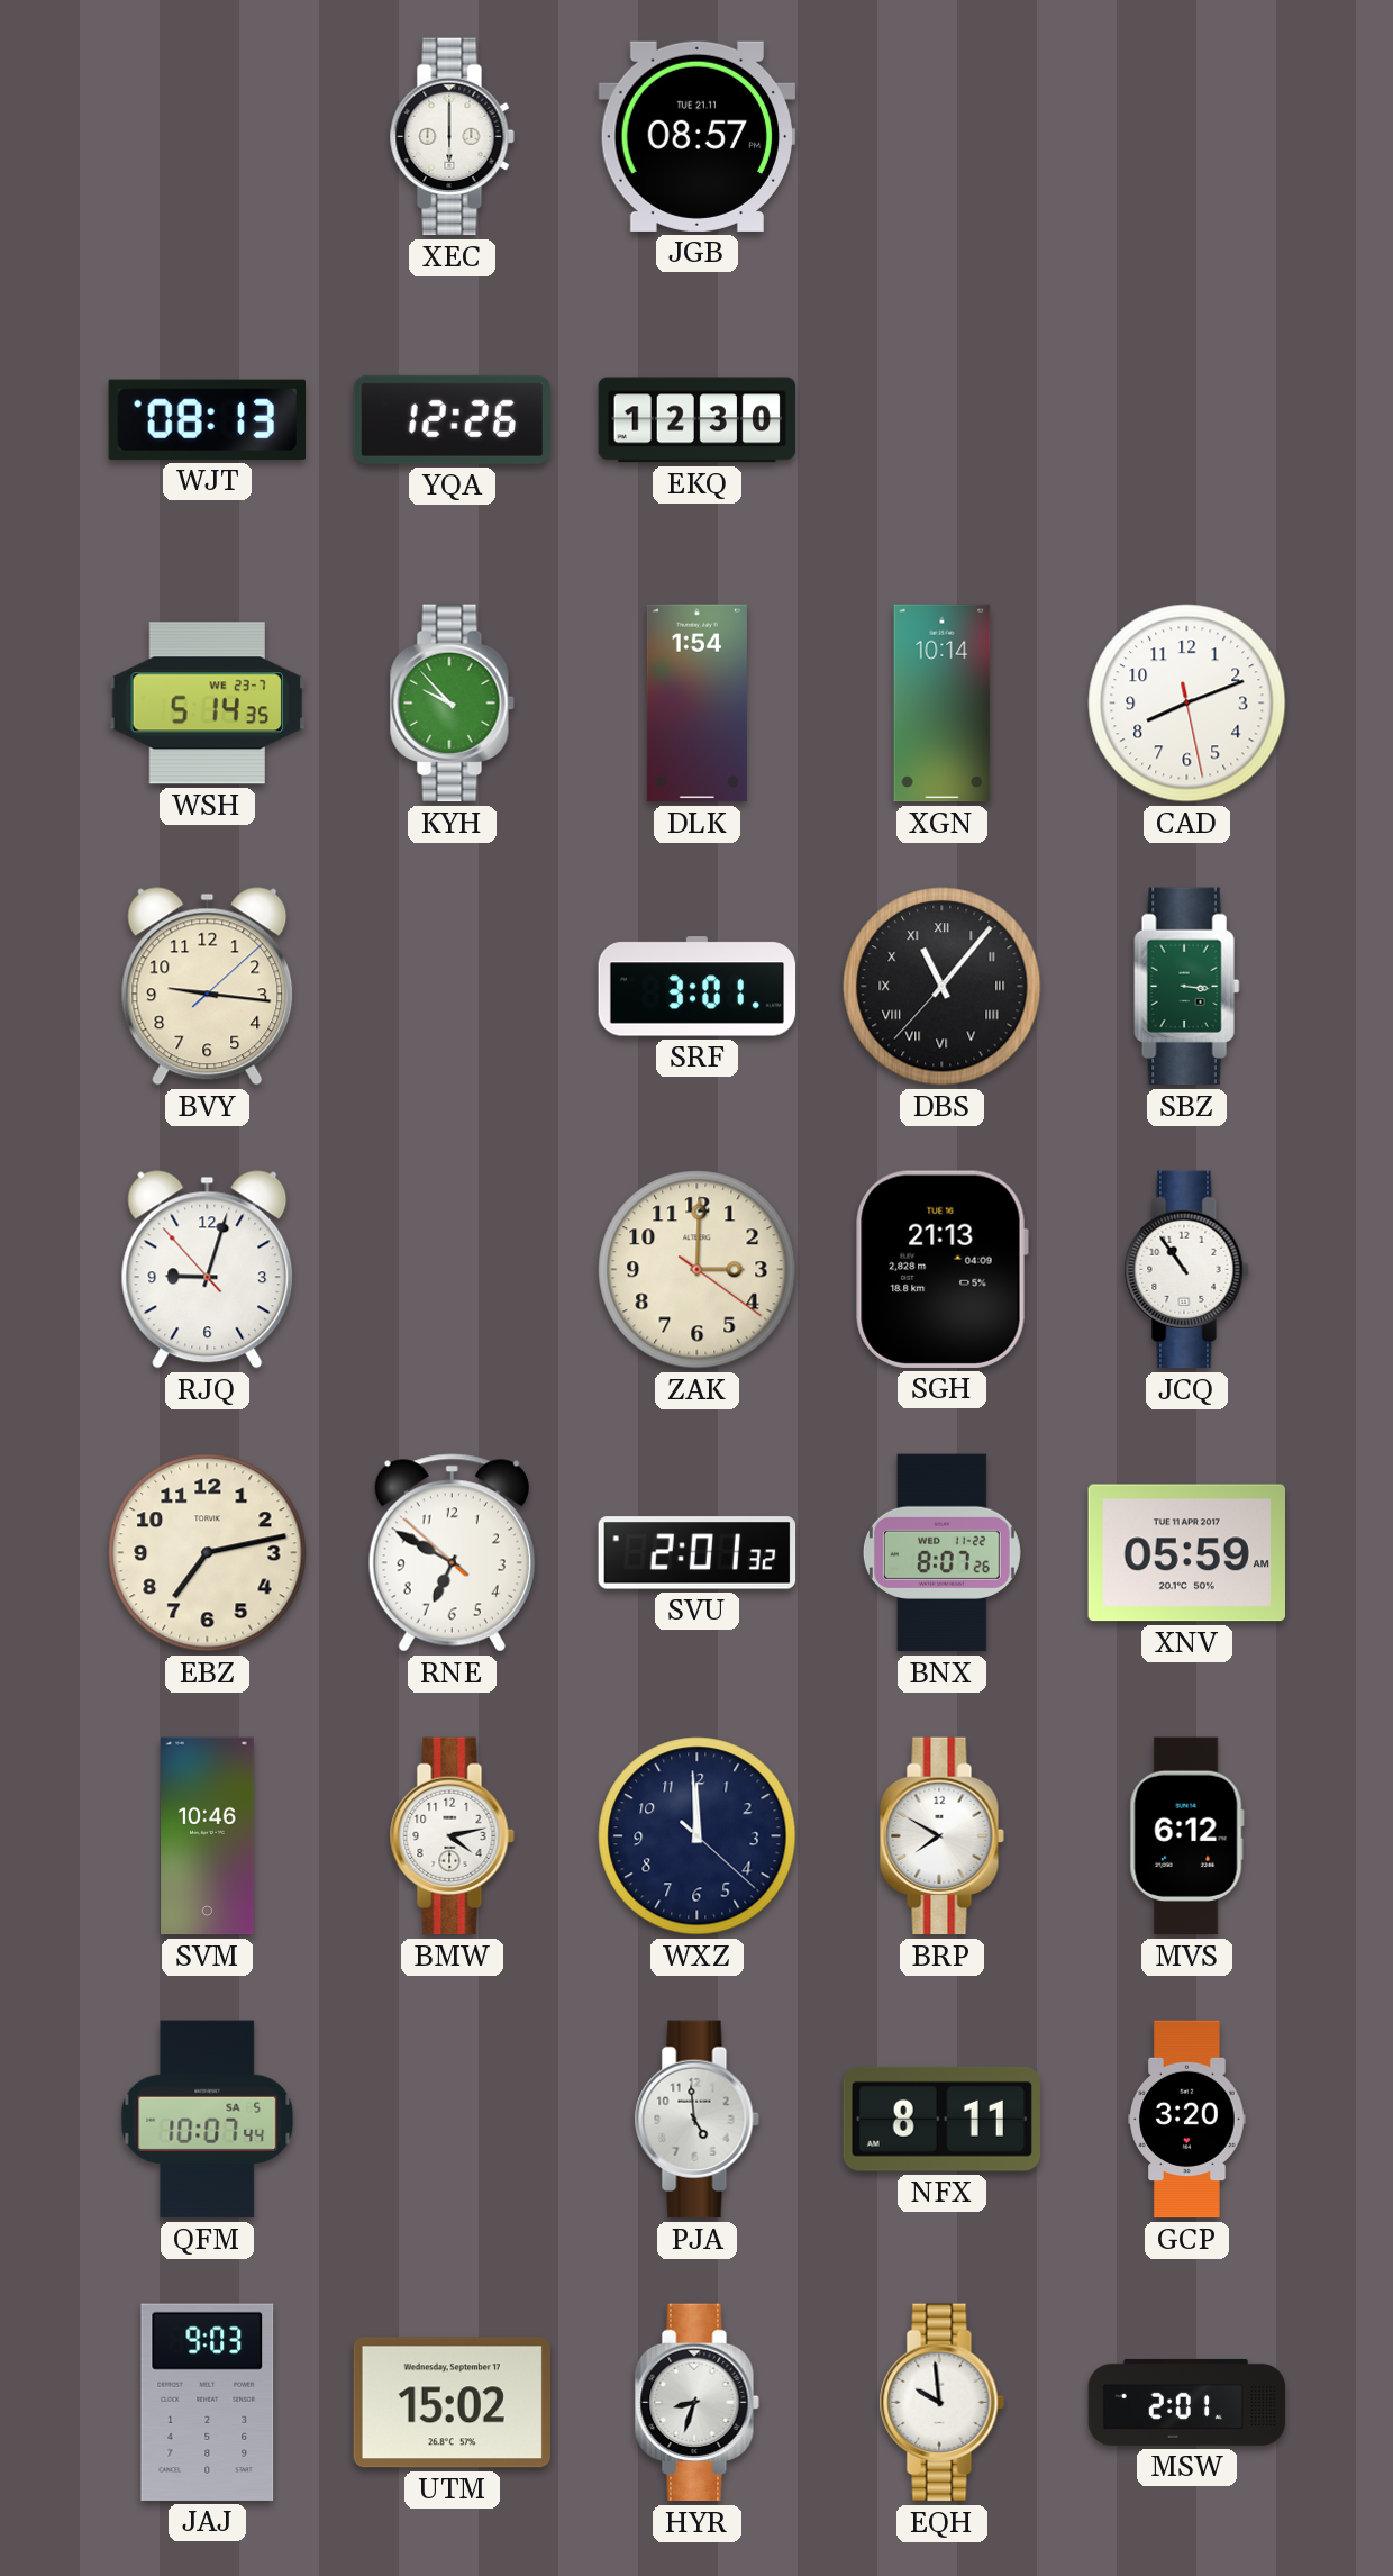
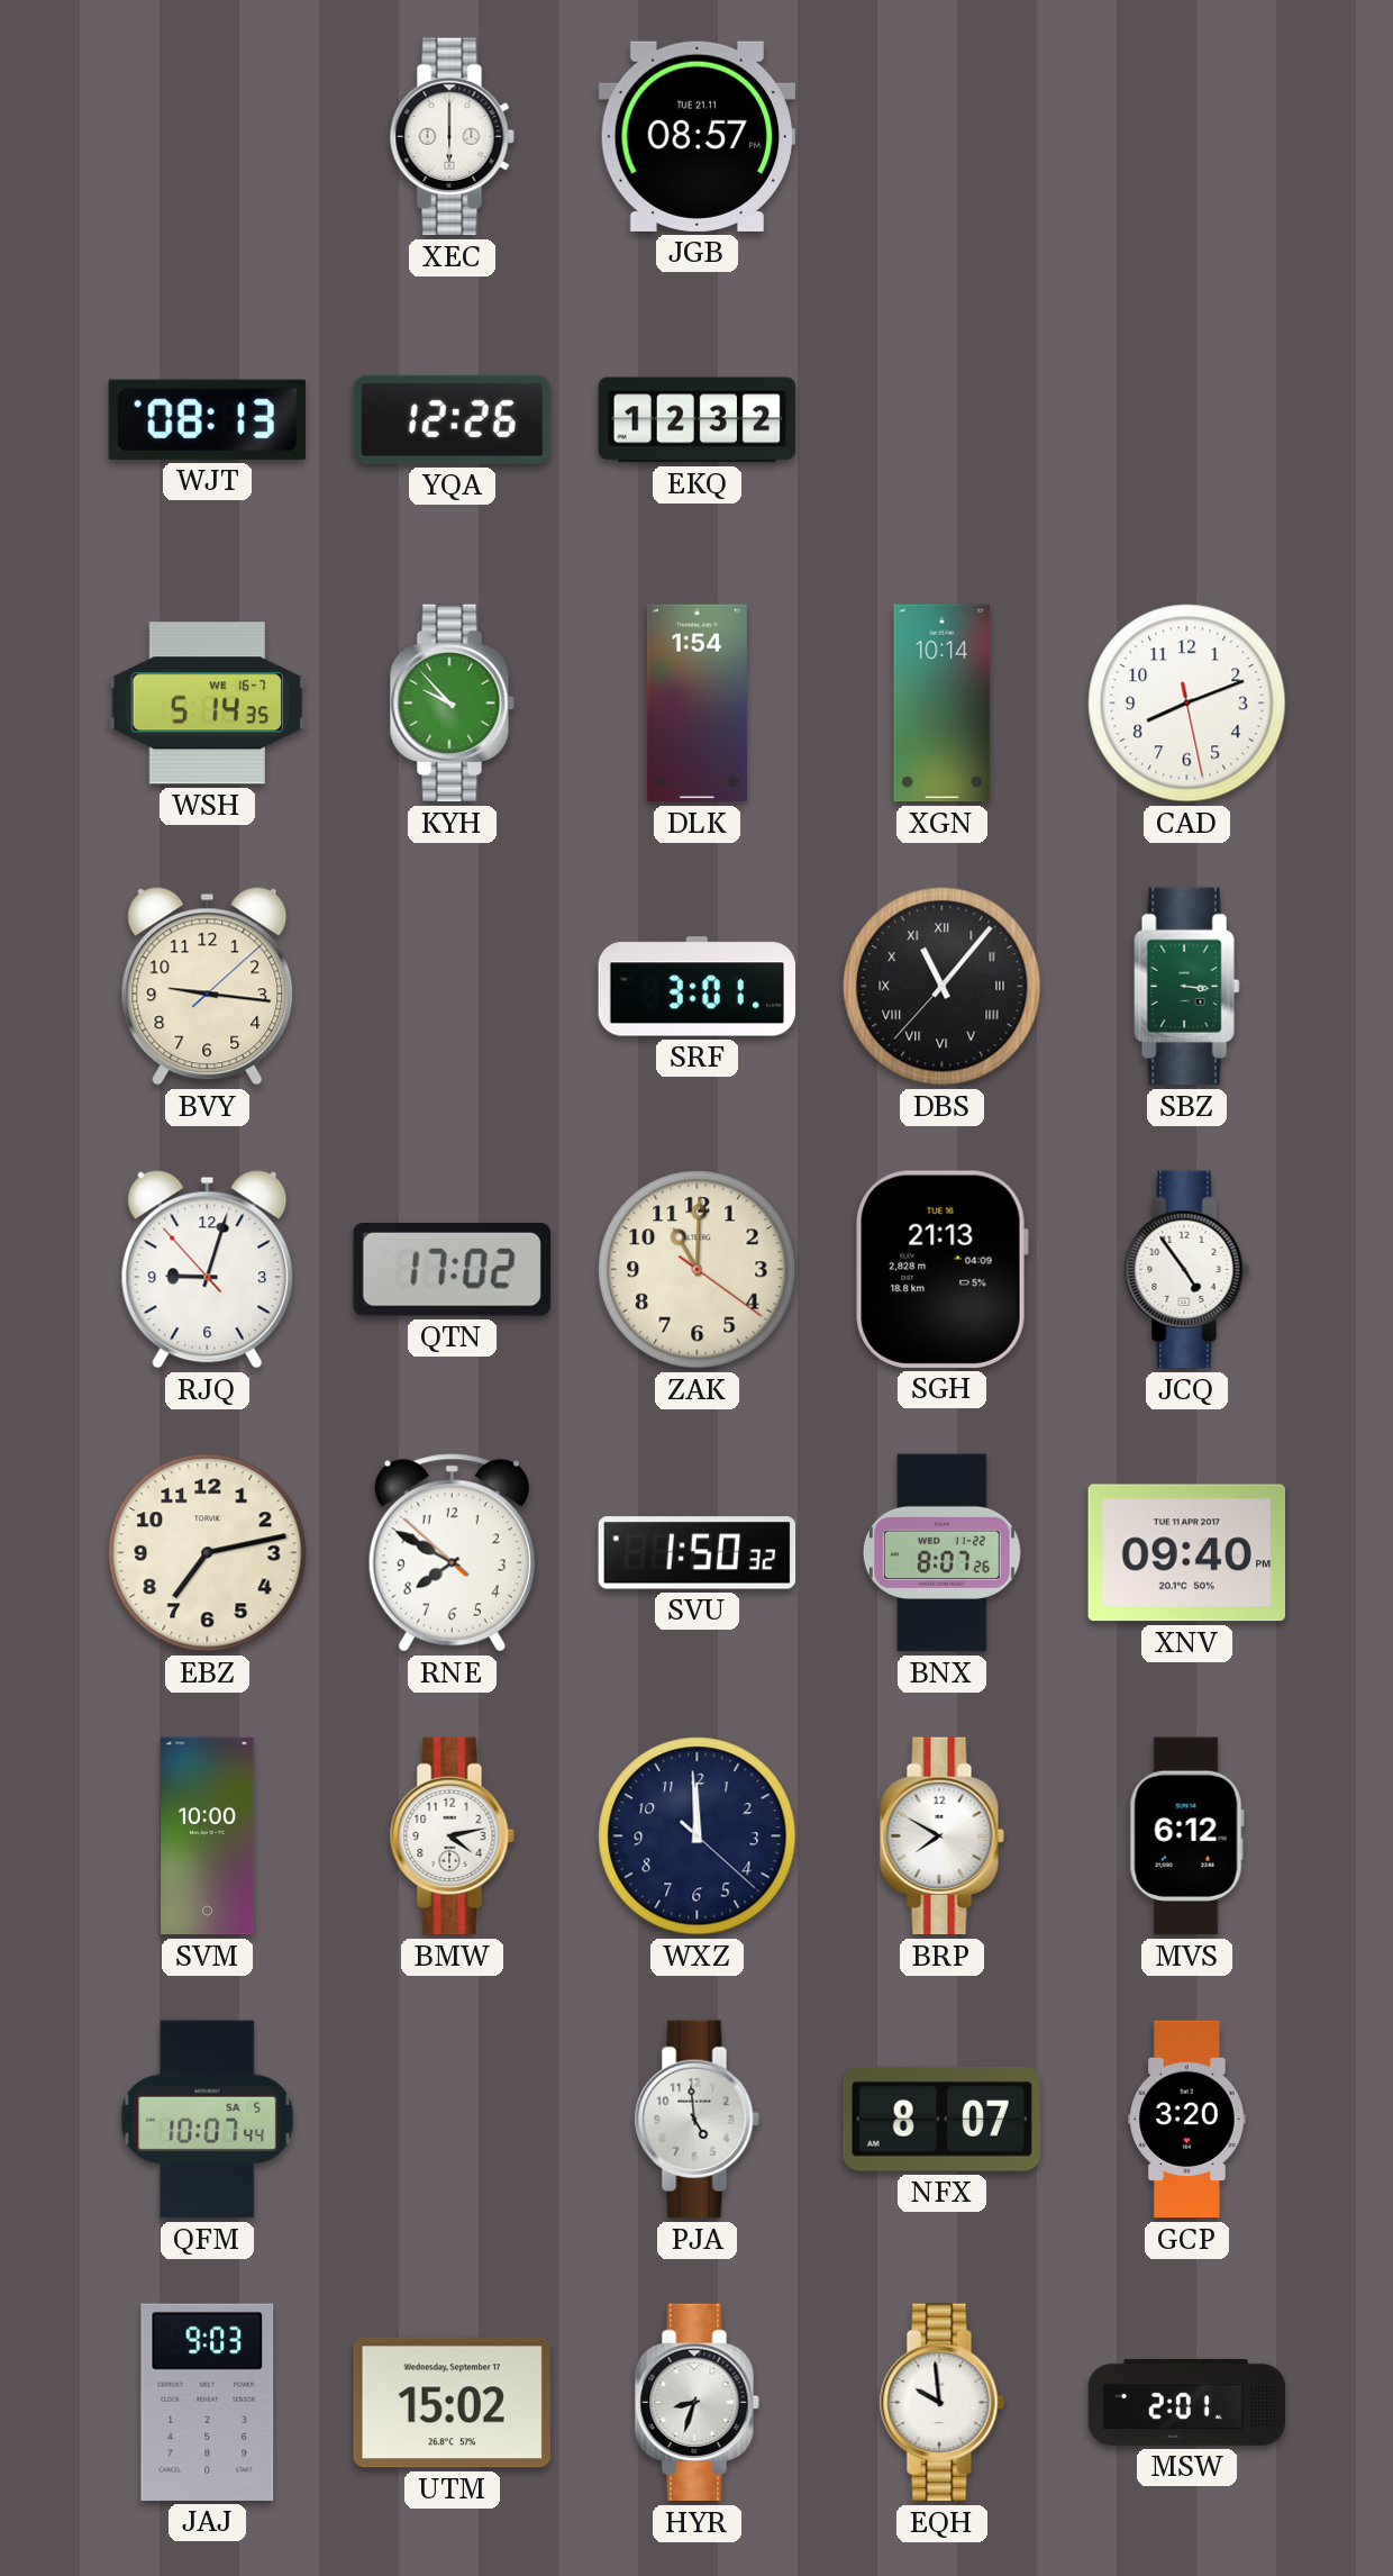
EKQ: 12:30 -> 12:32
WSH date: WE 23-7 -> WE 16-7
QTN: none -> 17:02
ZAK: 3:00 -> 11:00
JCQ: 10:54 -> 4:54
RNE: 6:49 -> 7:49
SVU: 2:01 -> 1:50
XNV: 05:59 -> 09:40
SVM: 10:46 -> 10:00
NFX: 8:11 -> 8:07
